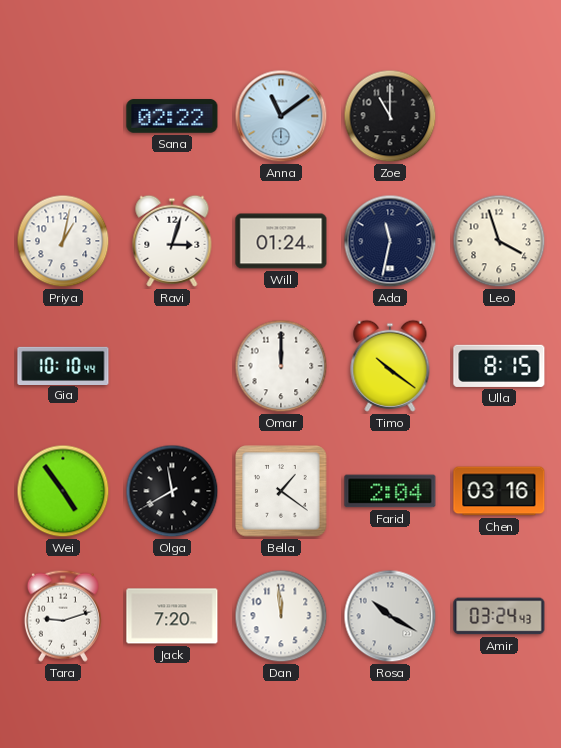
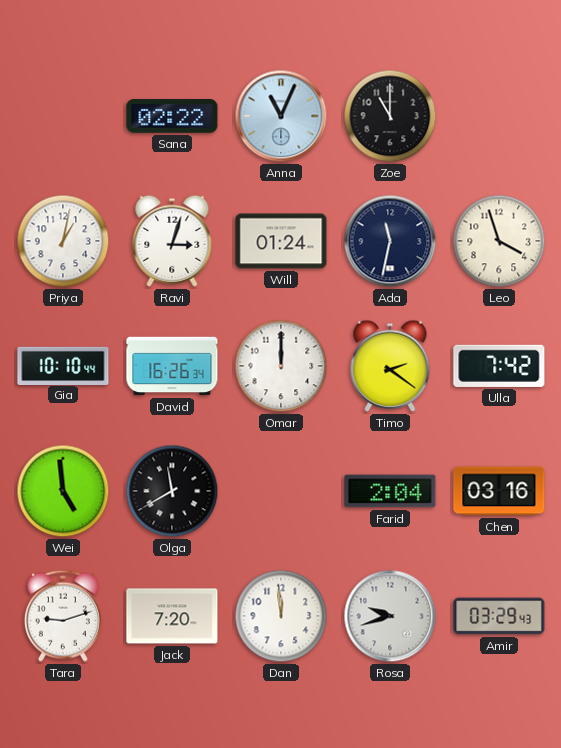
Anna: 11:09 -> 11:04
David: none -> 16:26
Timo: 10:21 -> 2:21
Ulla: 8:15 -> 7:42
Wei: 4:54 -> 4:59
Bella: 1:21 -> none
Rosa: 10:20 -> 9:42
Amir: 03:24 -> 03:29
